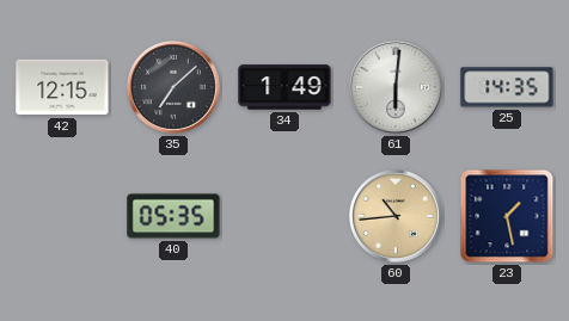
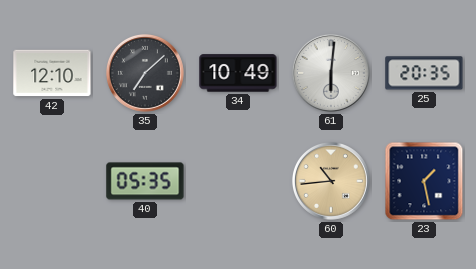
42: 12:15 -> 12:10
34: 1:49 -> 10:49
25: 14:35 -> 20:35
